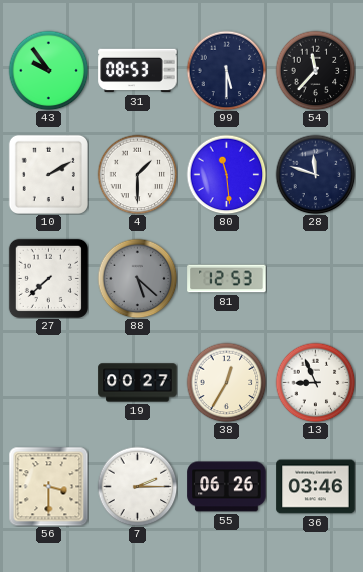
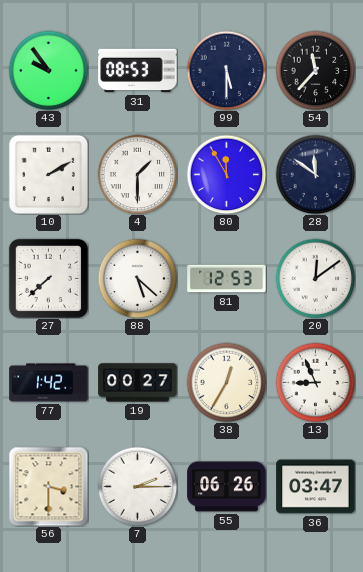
80: 11:29 -> 11:55
28: 11:48 -> 11:51
88 dial: grey -> white
20: none -> 12:09
77: none -> 1:42
36: 03:46 -> 03:47
